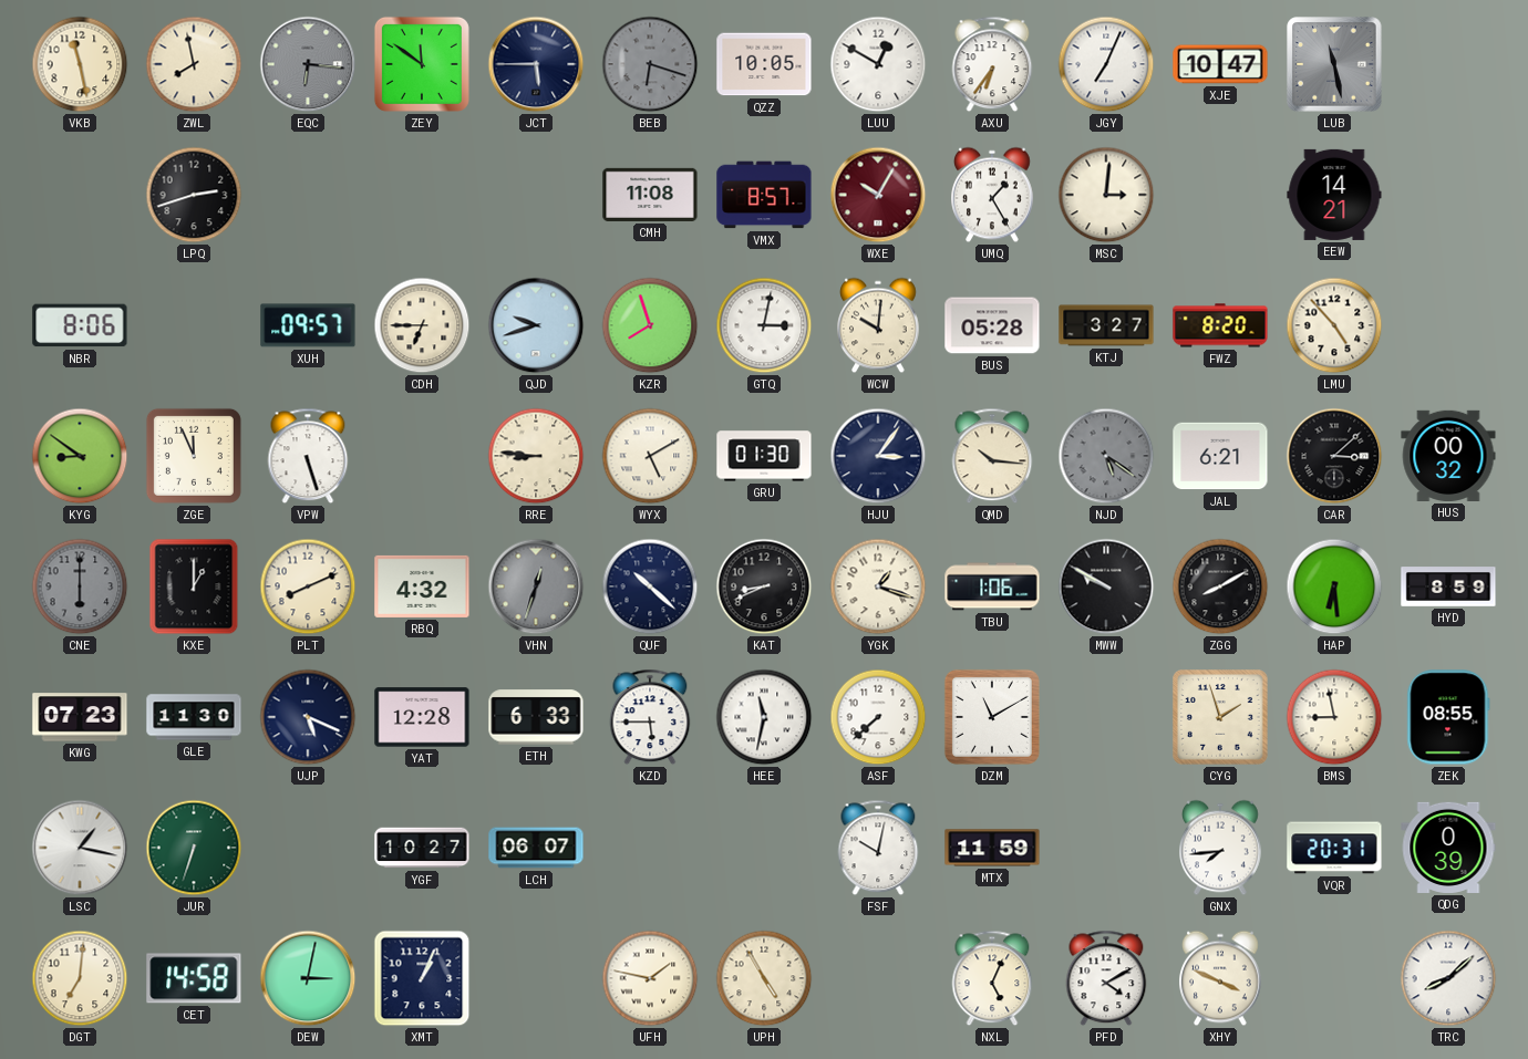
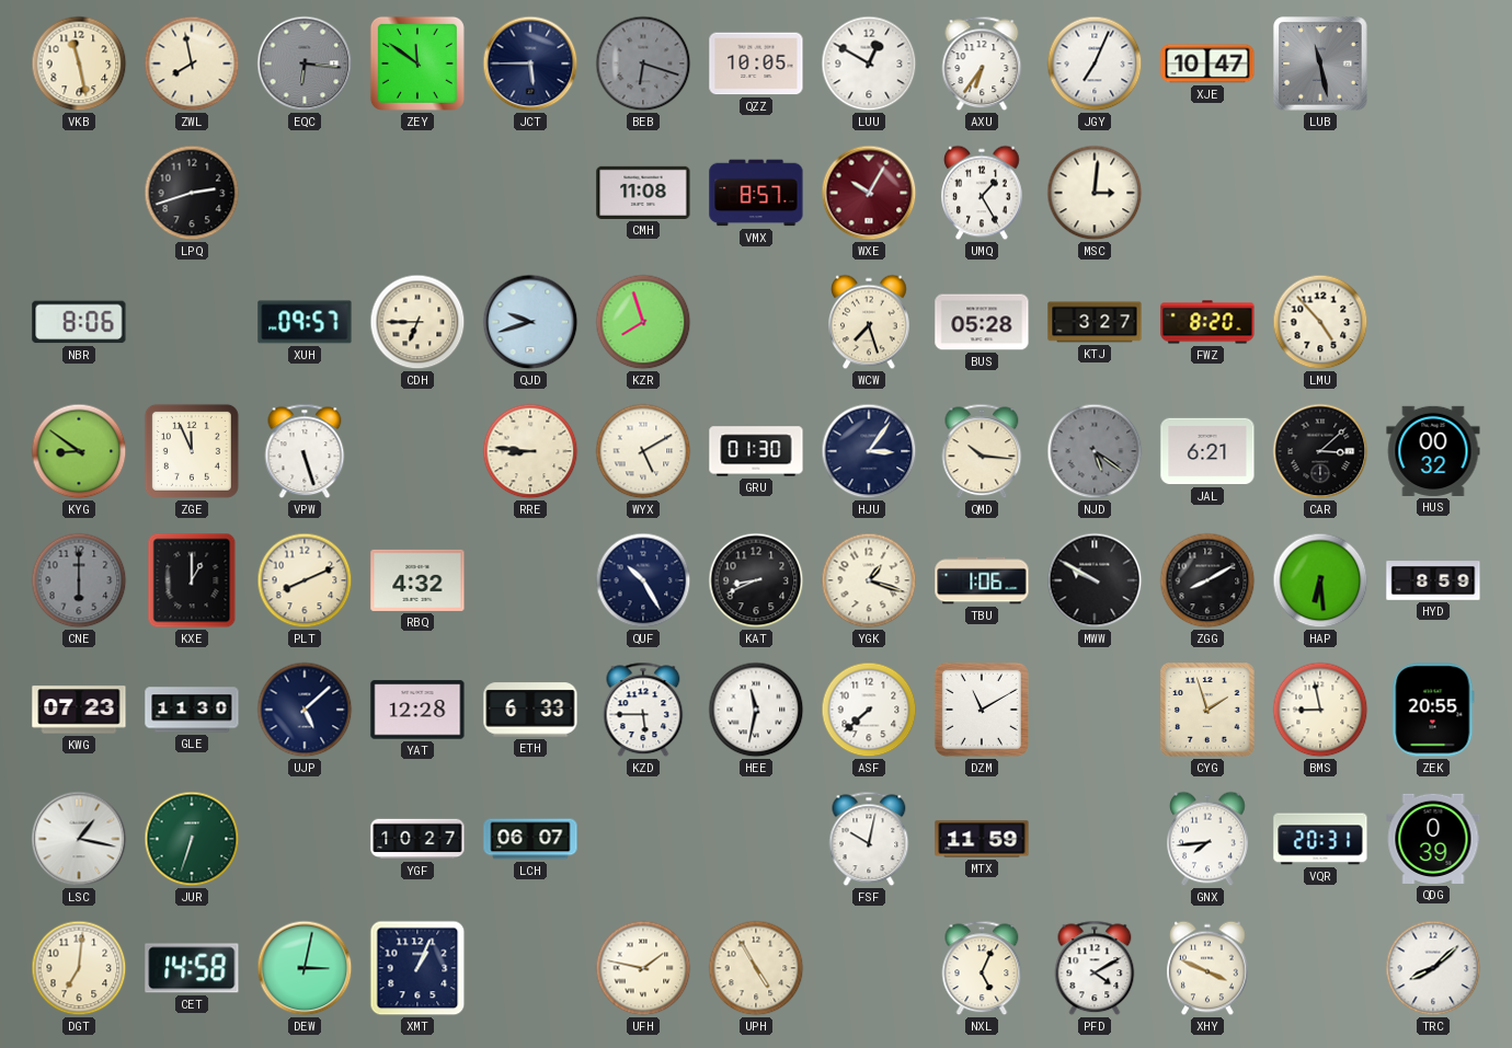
EEW: 14:21 -> none
GTQ: 3:02 -> none
WCW: 10:01 -> 7:27
VHN: 12:33 -> none
QUF: 10:22 -> 10:25
UJP: 5:19 -> 5:08
ZEK: 08:55 -> 20:55
